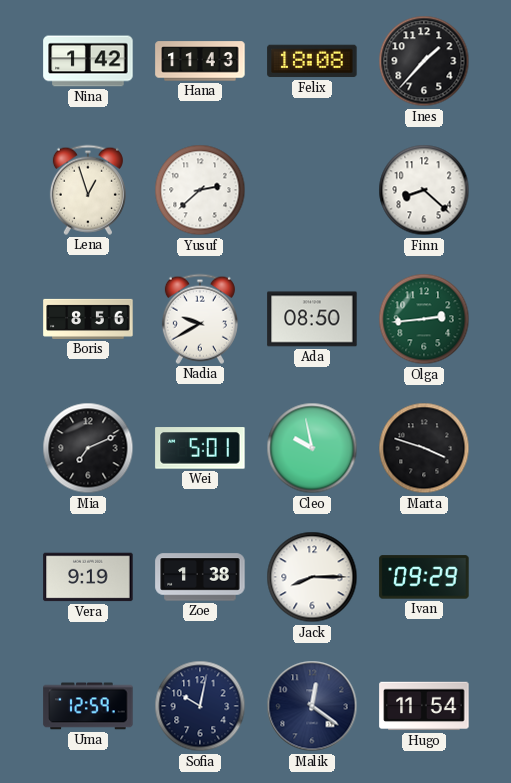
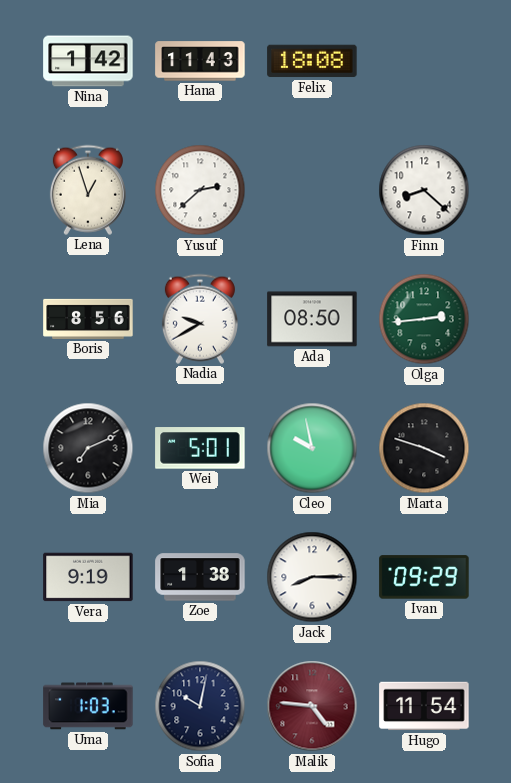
Ines: 1:37 -> none
Uma: 12:59 -> 1:03
Malik: 12:21 -> 4:46
Malik dial: navy -> burgundy
